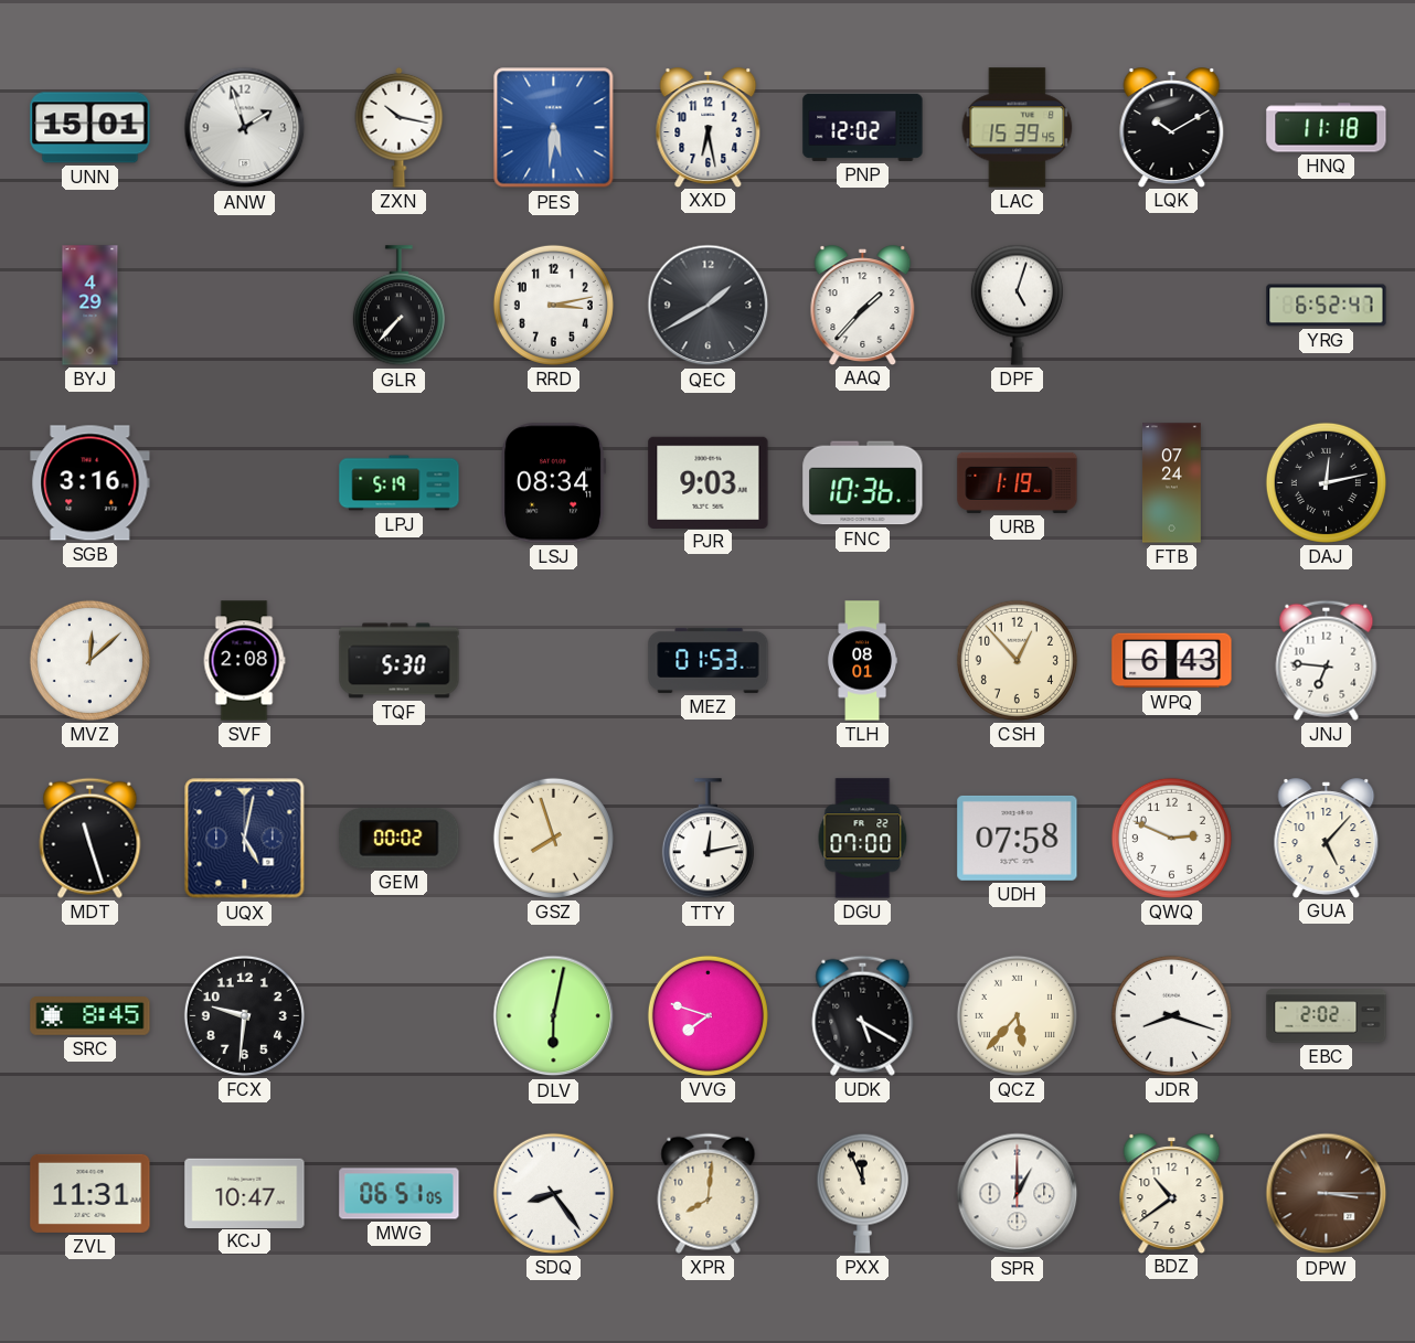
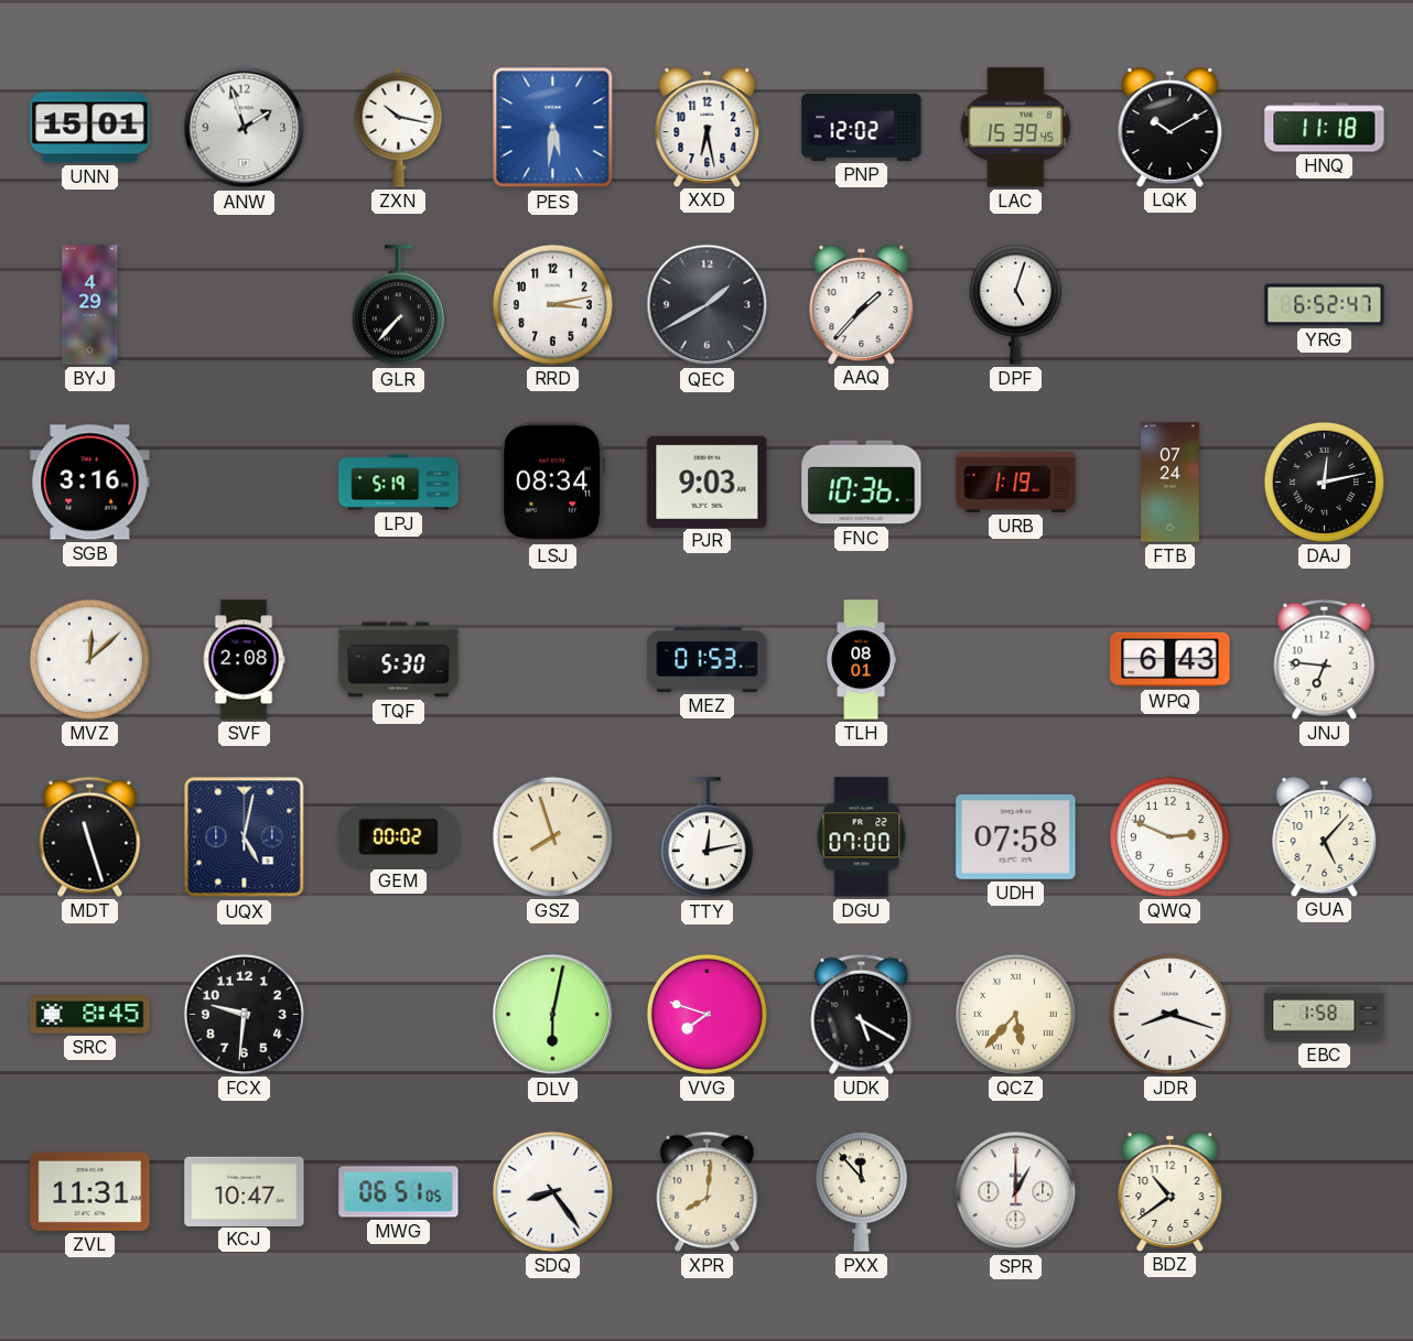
CSH: 12:53 -> none
EBC: 2:02 -> 1:58
PXX: 11:56 -> 11:53
DPW: 3:15 -> none
